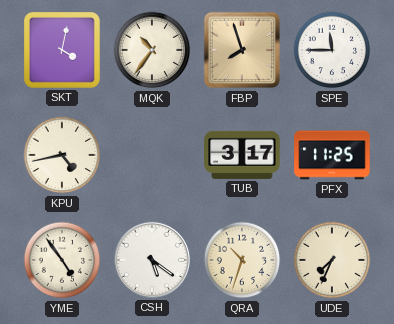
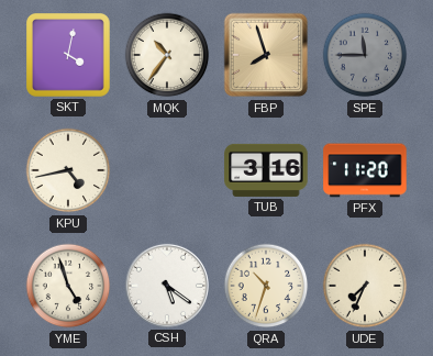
SPE dial: white -> grey
TUB: 3:17 -> 3:16
PFX: 11:25 -> 11:20
YME: 4:54 -> 4:57
